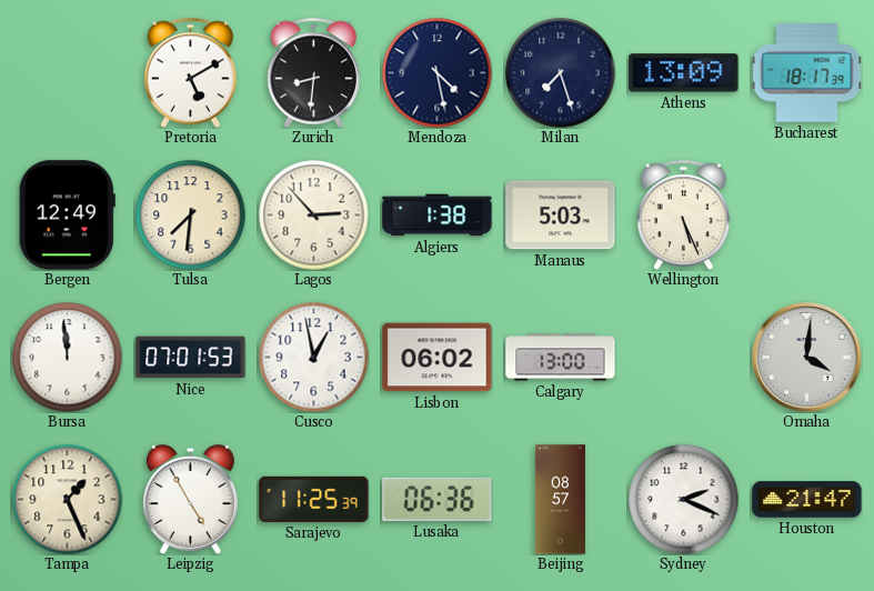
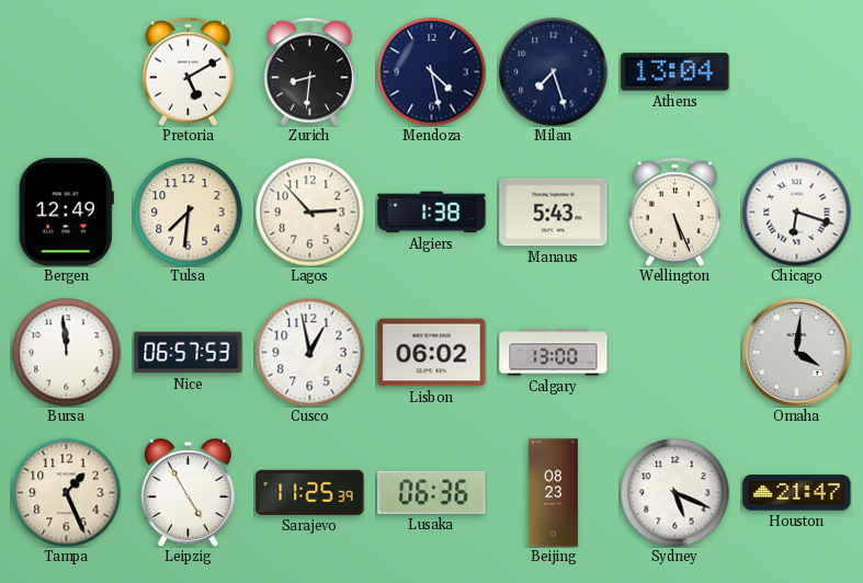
Athens: 13:09 -> 13:04
Bucharest: 18:17 -> none
Manaus: 5:03 -> 5:43
Chicago: none -> 6:18
Nice: 07:01 -> 06:57
Beijing: 08:57 -> 08:23
Sydney: 2:19 -> 5:19
